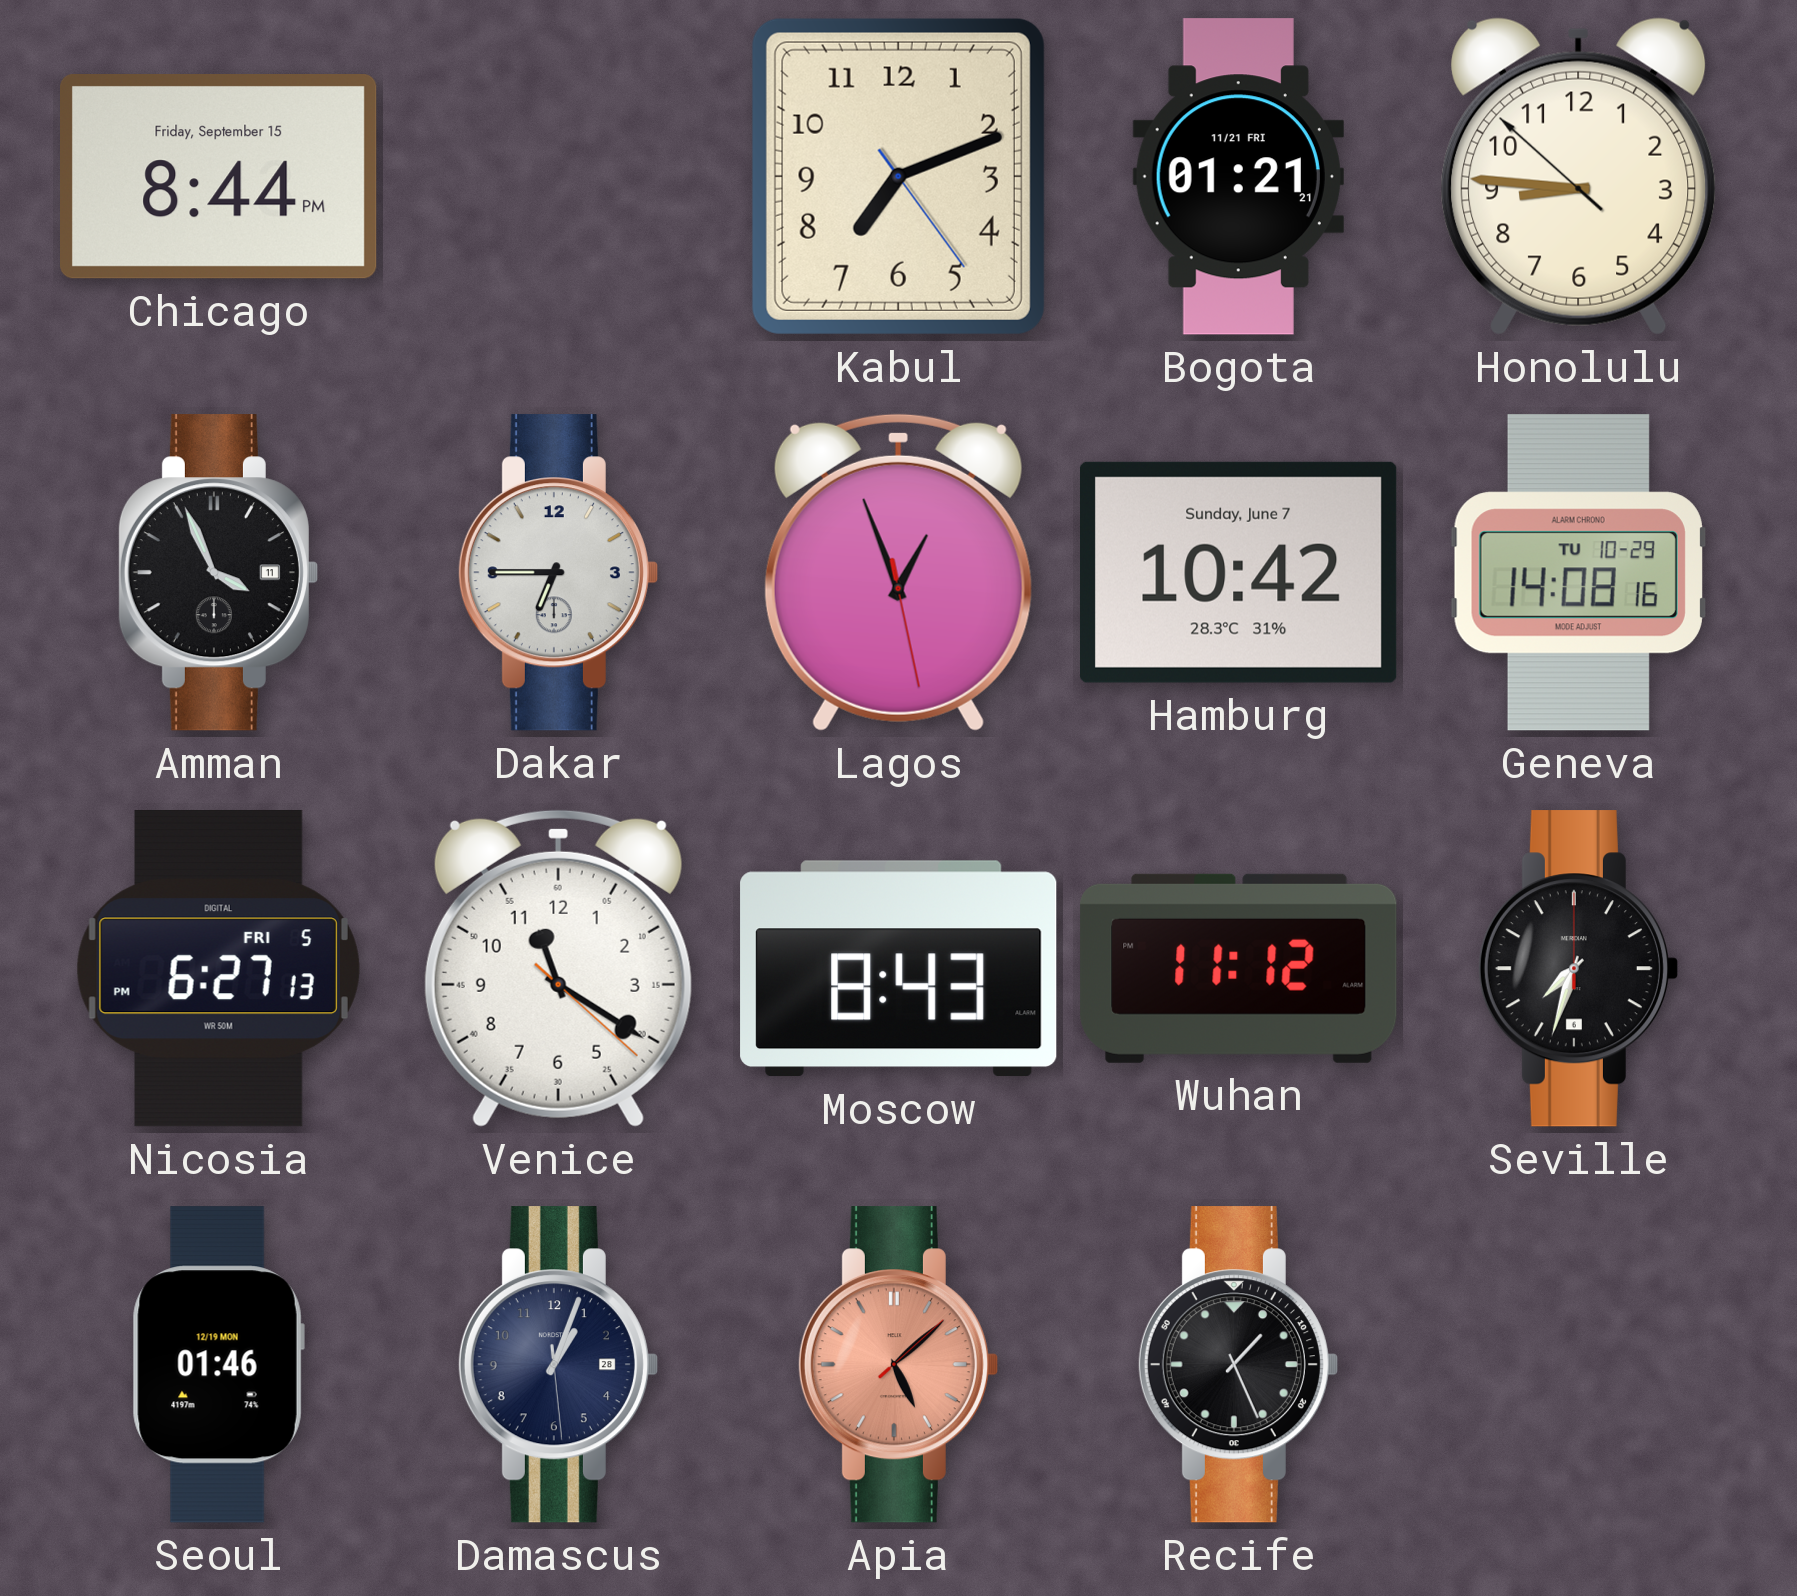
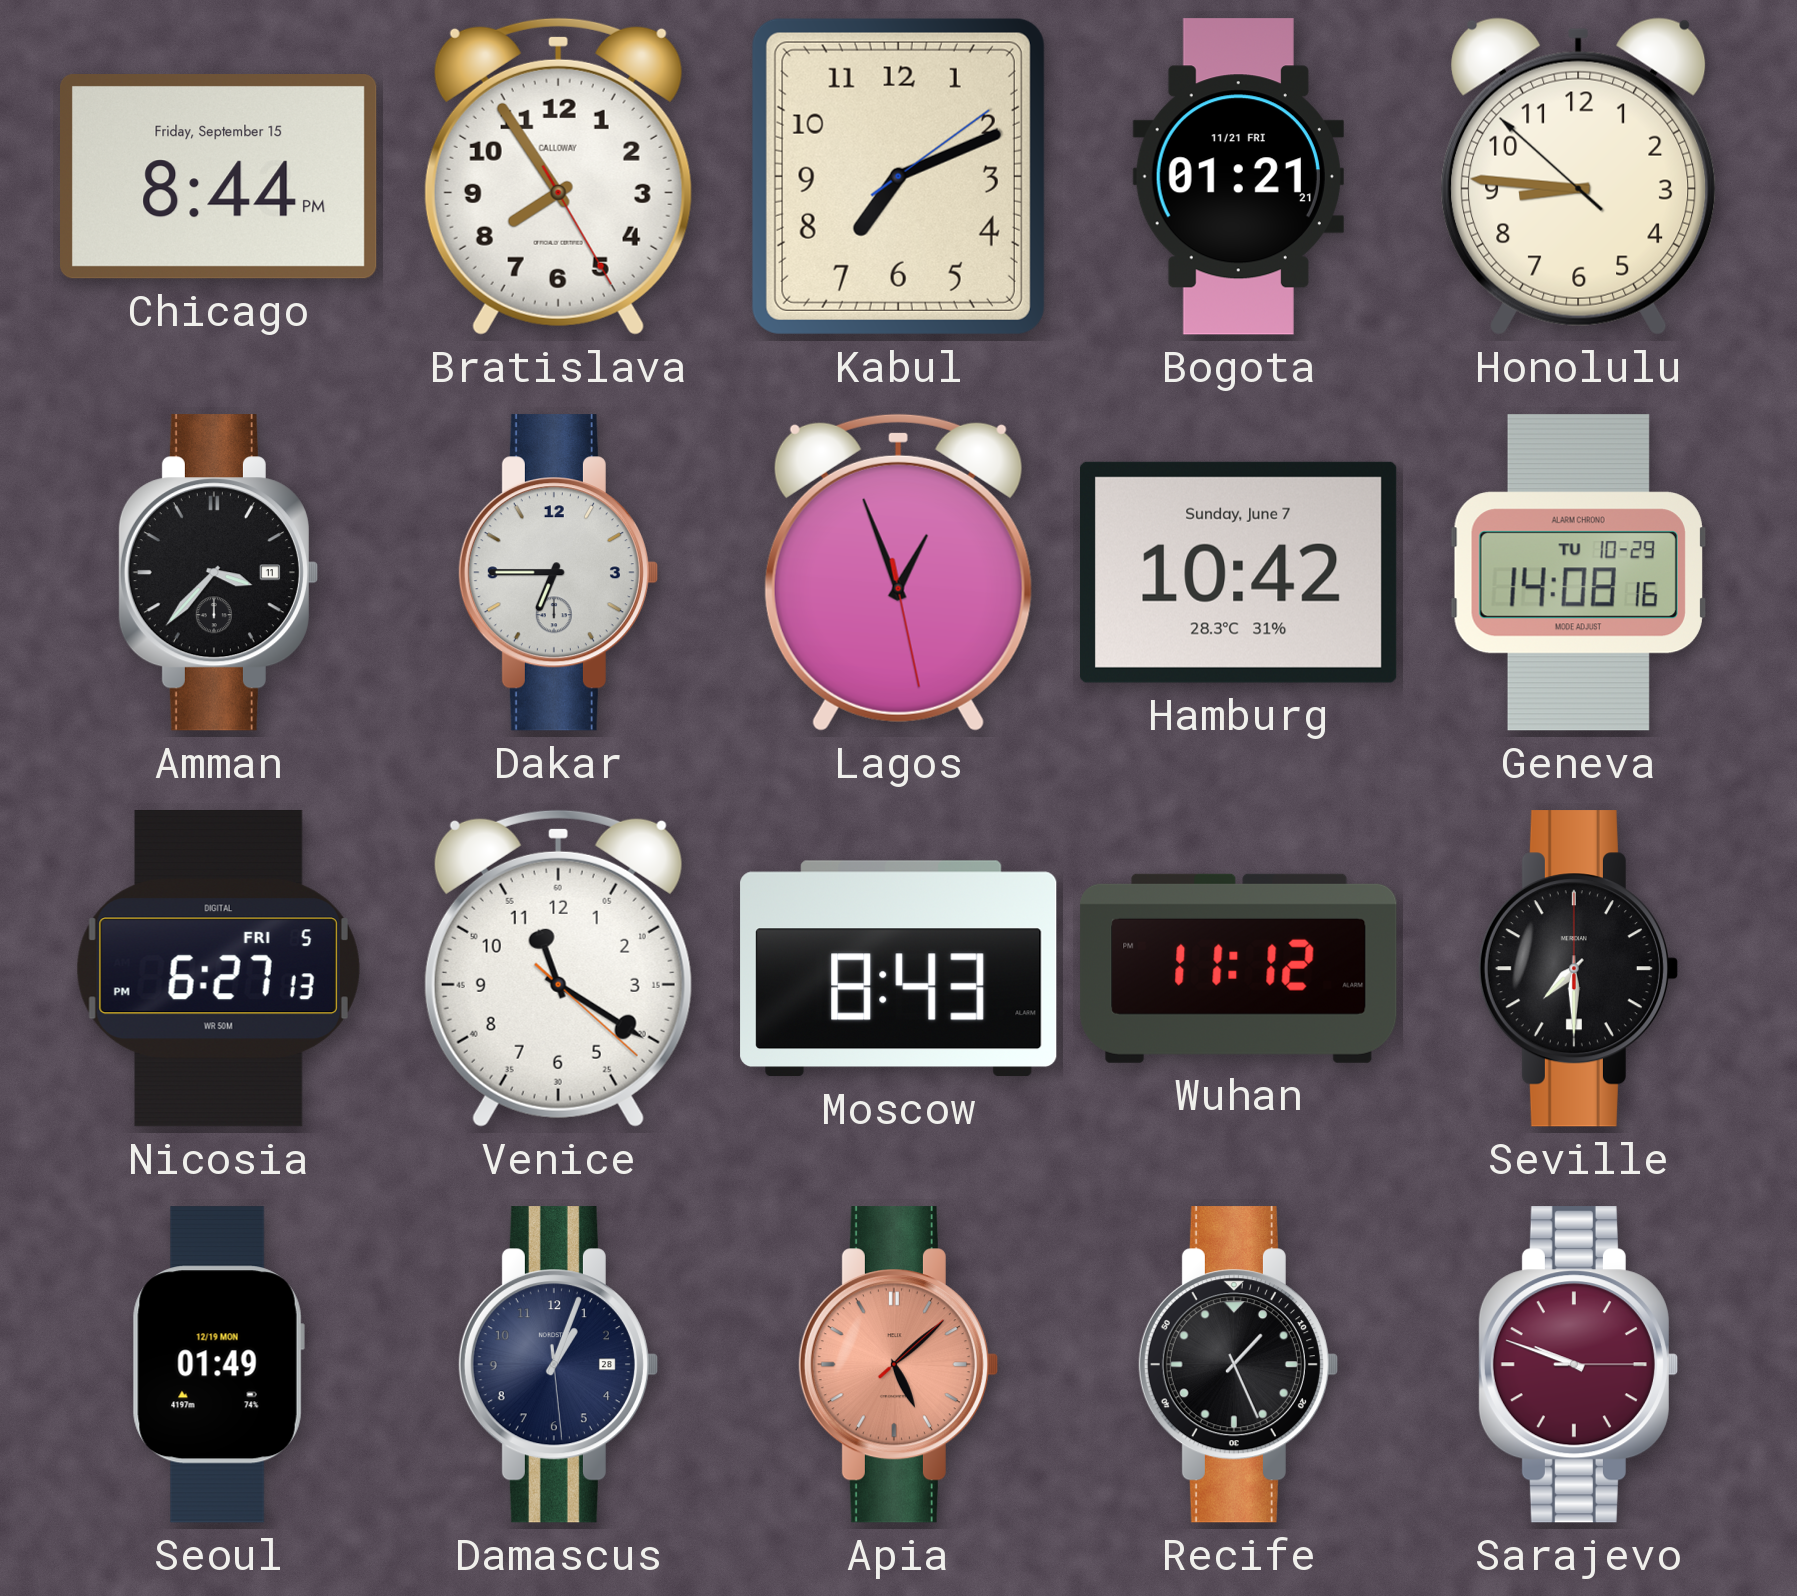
Bratislava: none -> 7:54
Kabul: 7:11:24 -> 7:11:09
Amman: 3:56 -> 3:37
Seville: 7:33 -> 7:30
Seoul: 01:46 -> 01:49
Sarajevo: none -> 9:48
